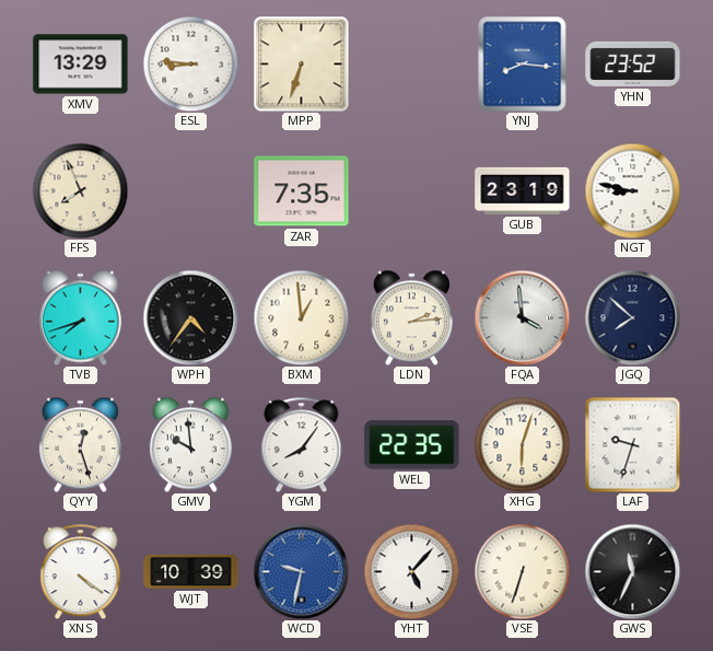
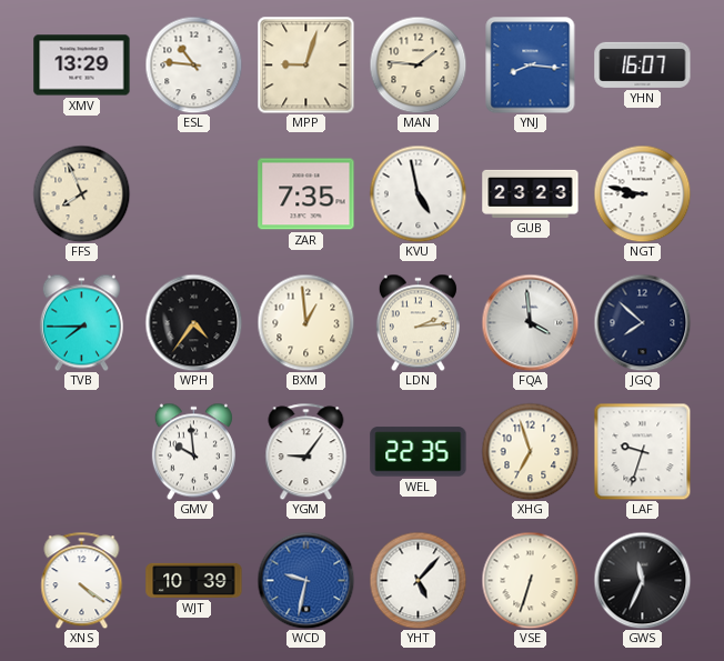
ESL: 8:46 -> 10:46
MPP: 6:33 -> 9:03
MAN: none -> 1:46
YHN: 23:52 -> 16:07
KVU: none -> 4:58
GUB: 23:19 -> 23:23
TVB: 7:42 -> 7:45
QYY: 12:27 -> none
YGM: 8:06 -> 9:06
XHG: 6:03 -> 6:57
